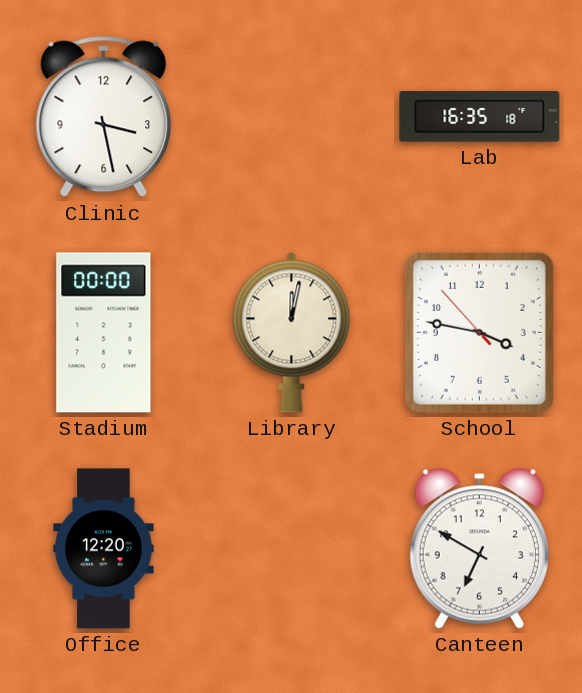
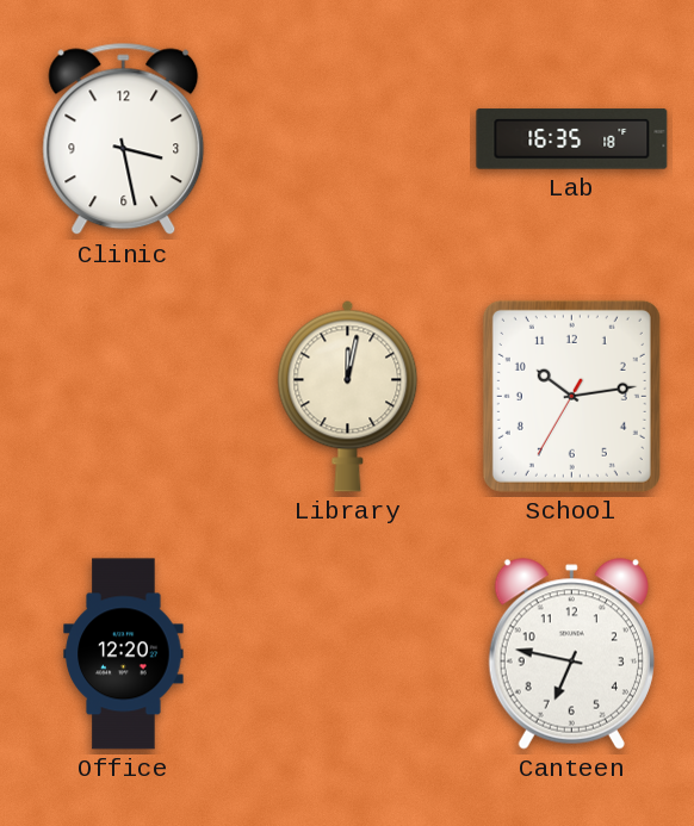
Stadium: 00:00 -> none
School: 3:46 -> 10:13
Canteen: 6:50 -> 6:47
